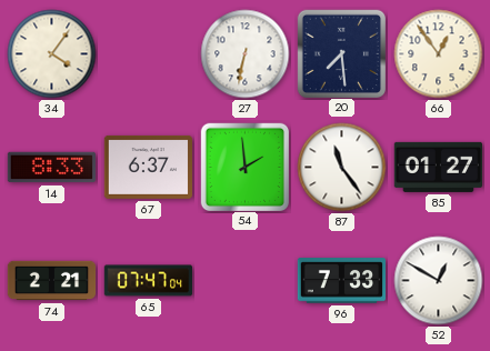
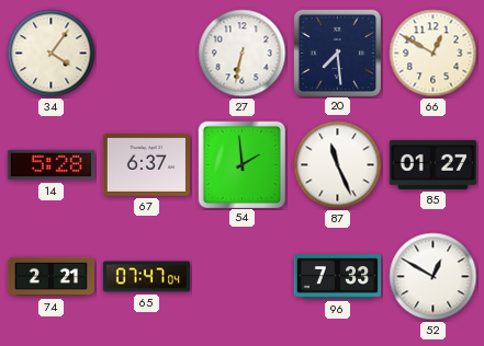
66: 12:54 -> 12:50
14: 8:33 -> 5:28
87: 11:24 -> 11:26
